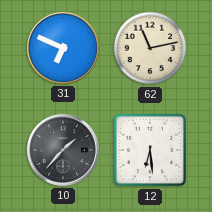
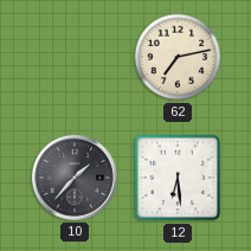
31: 6:49 -> none
62: 11:13 -> 7:13
